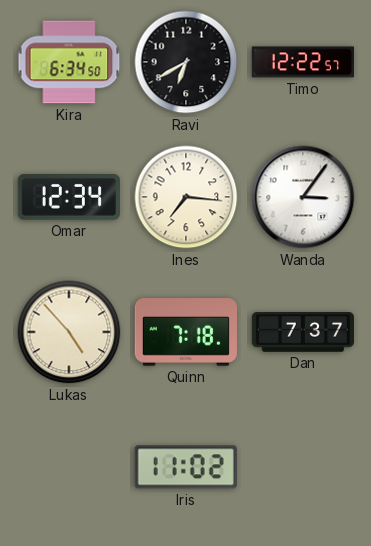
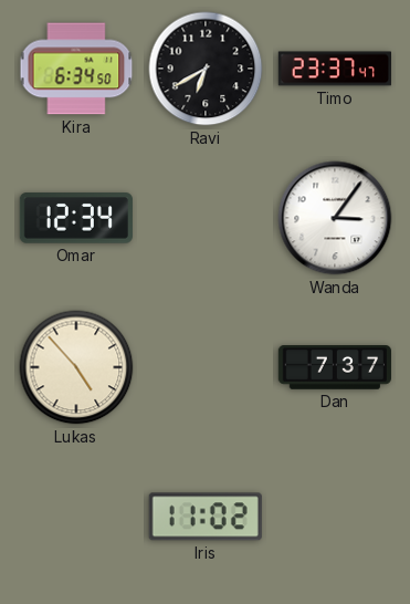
Timo: 12:22 -> 23:37
Ines: 7:16 -> none
Quinn: 7:18 -> none
